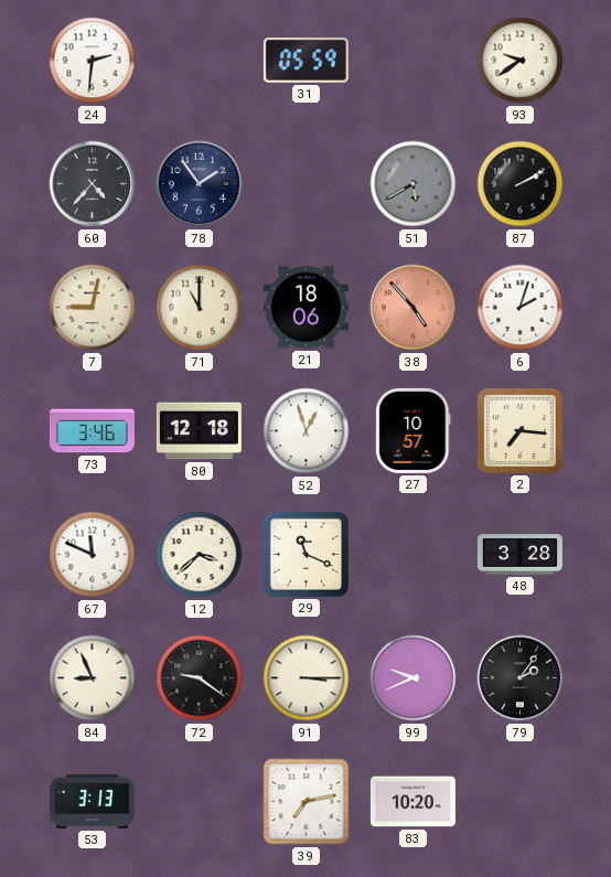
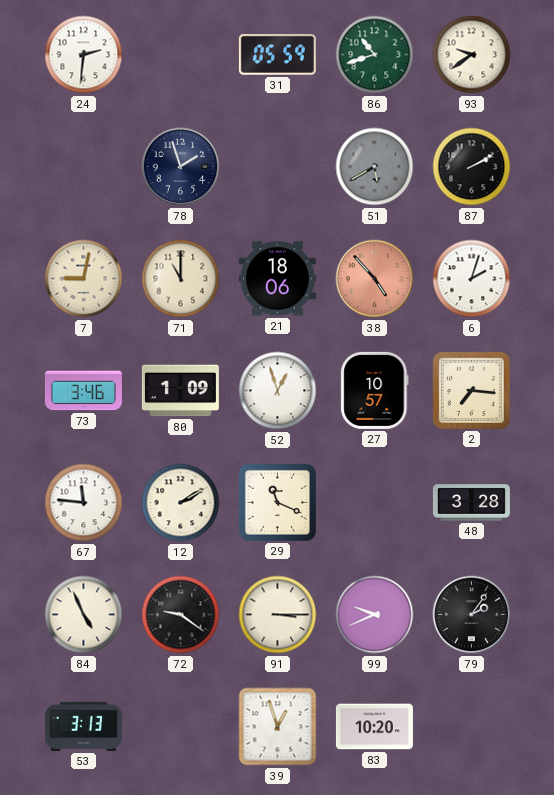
86: none -> 10:42
60: 4:37 -> none
78: 1:54 -> 1:57
80: 12:18 -> 1:09
67: 11:49 -> 11:46
12: 3:38 -> 2:10
84: 8:56 -> 4:56
39: 7:13 -> 12:57
